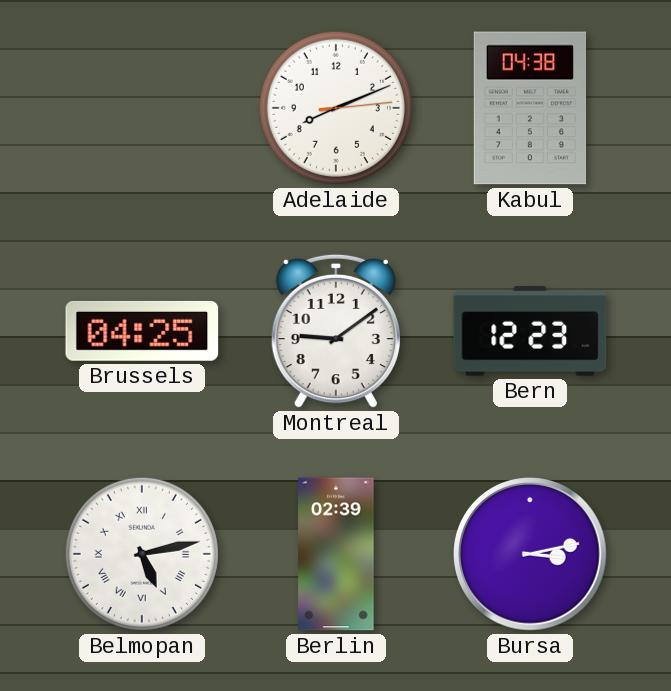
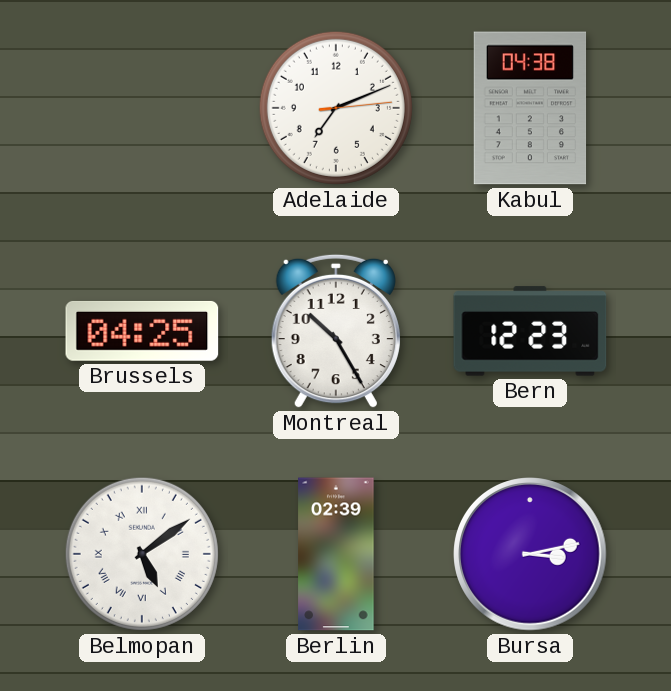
Adelaide: 8:11 -> 7:11
Montreal: 9:09 -> 10:25
Belmopan: 5:13 -> 5:09
